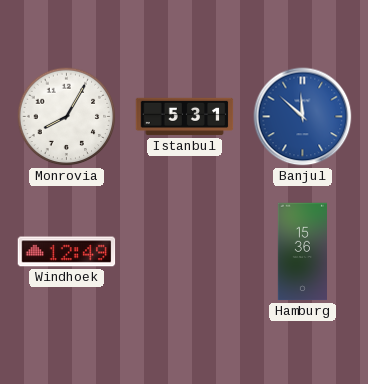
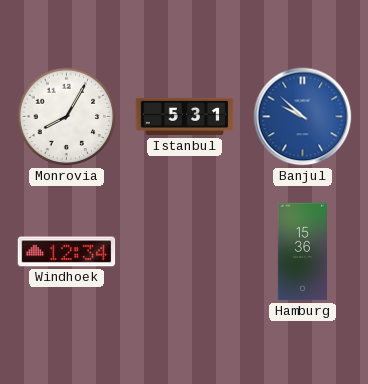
Banjul: 11:52 -> 9:52
Windhoek: 12:49 -> 12:34
